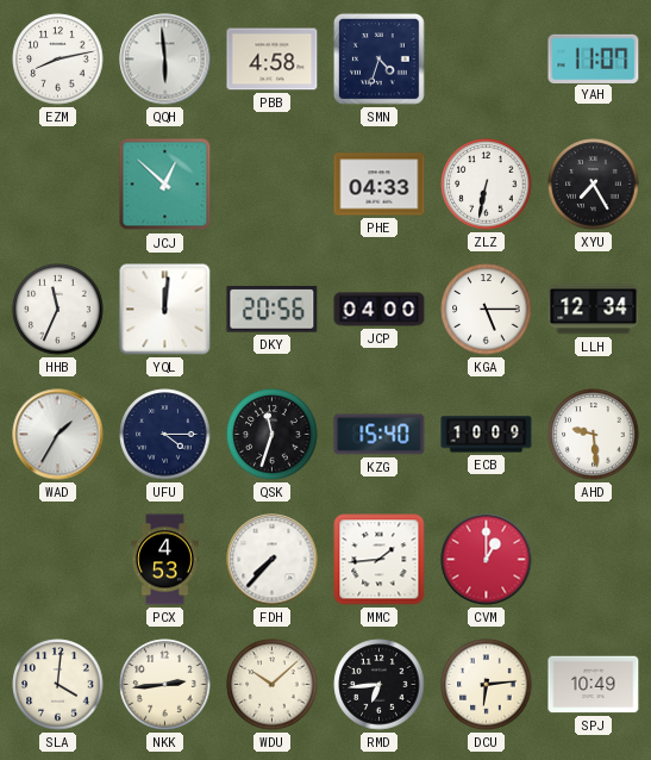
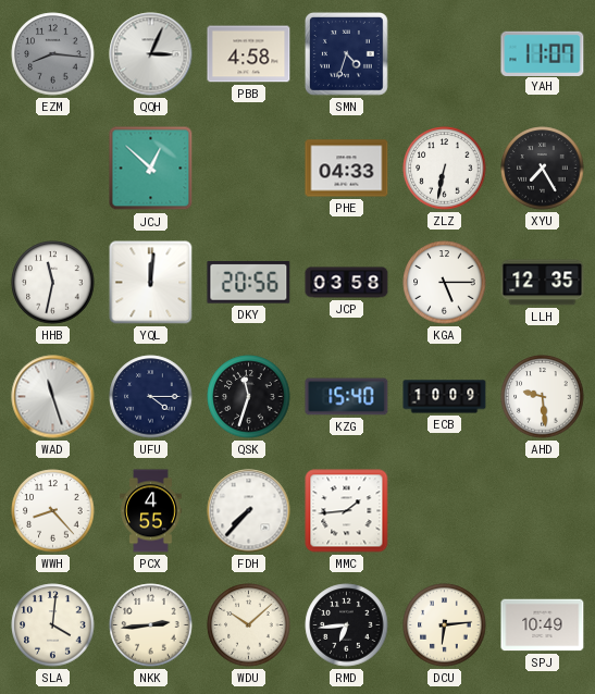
EZM: 8:13 -> 8:16
EZM dial: white -> grey
QQH: 5:59 -> 3:04
HHB: 11:34 -> 11:32
JCP: 04:00 -> 03:58
LLH: 12:34 -> 12:35
WAD: 1:35 -> 11:27
WWH: none -> 8:23
PCX: 4:53 -> 4:55
CVM: 1:00 -> none
